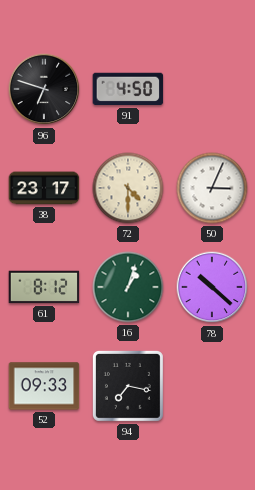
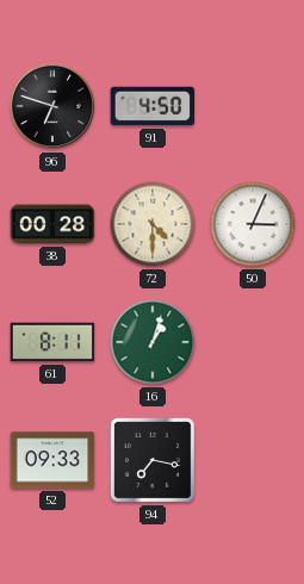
38: 23:17 -> 00:28
61: 8:12 -> 8:11
78: 10:22 -> none
